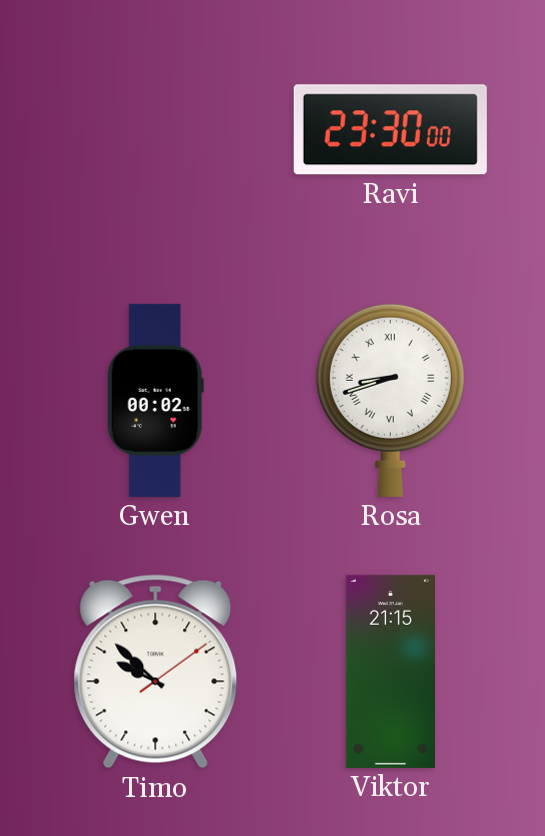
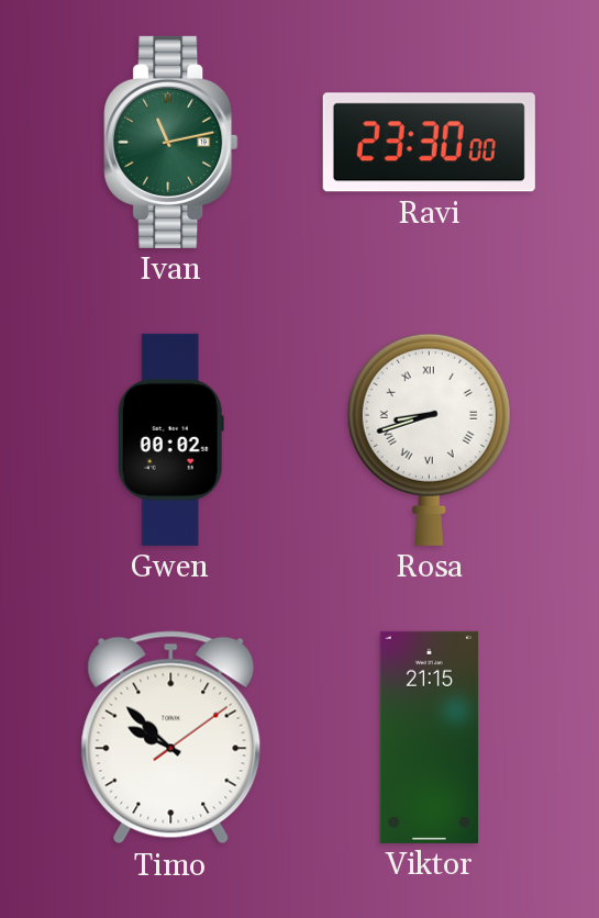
Ivan: none -> 11:13
